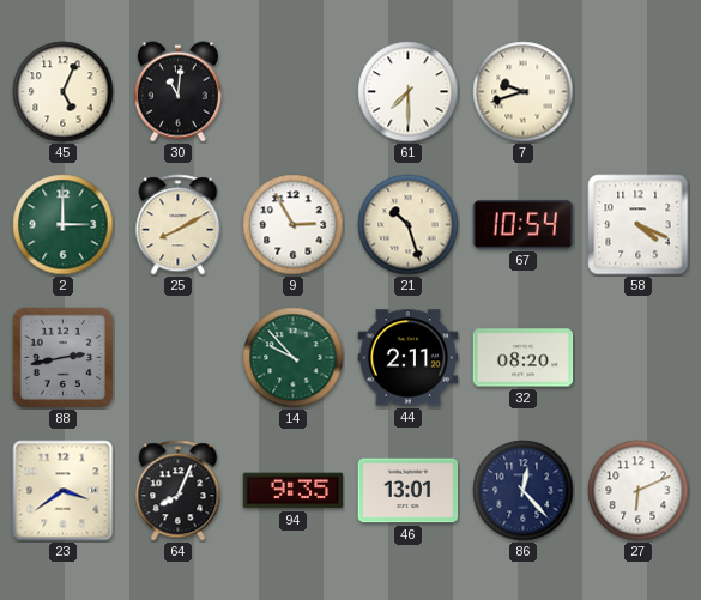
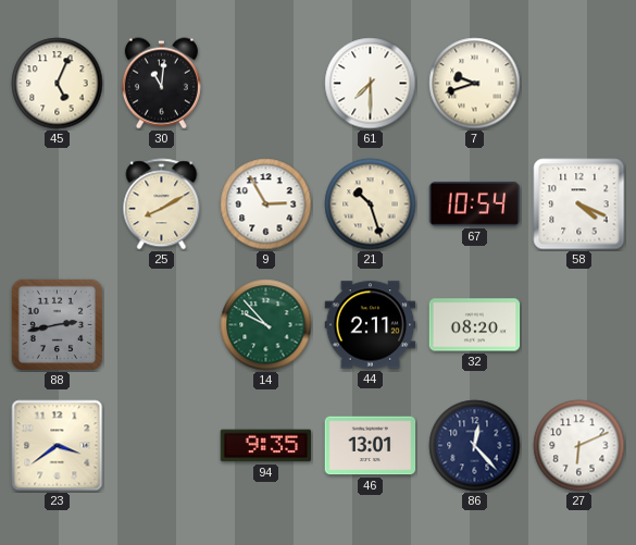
2: 3:00 -> none
64: 8:04 -> none
